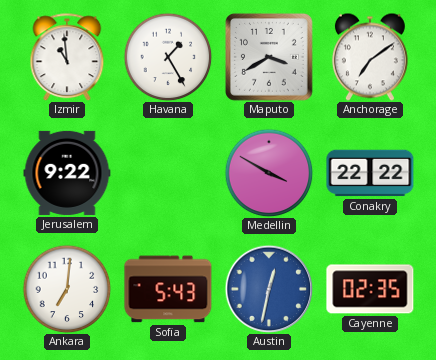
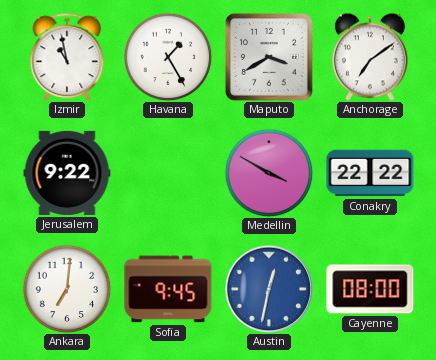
Izmir: 10:59 -> 10:58
Sofia: 5:43 -> 9:45
Cayenne: 02:35 -> 08:00
